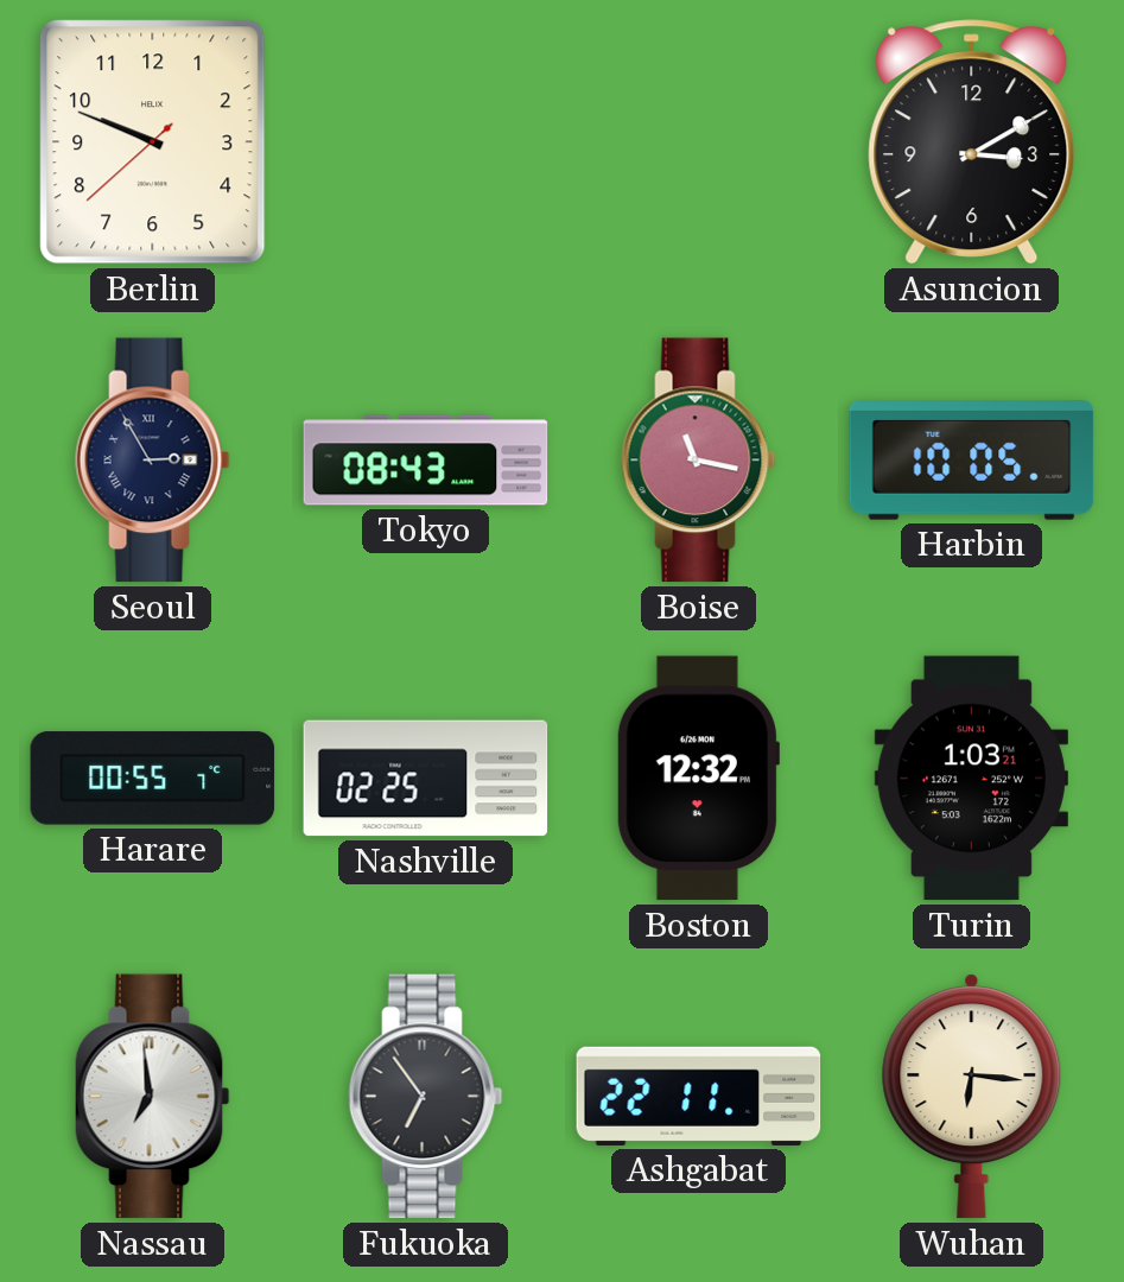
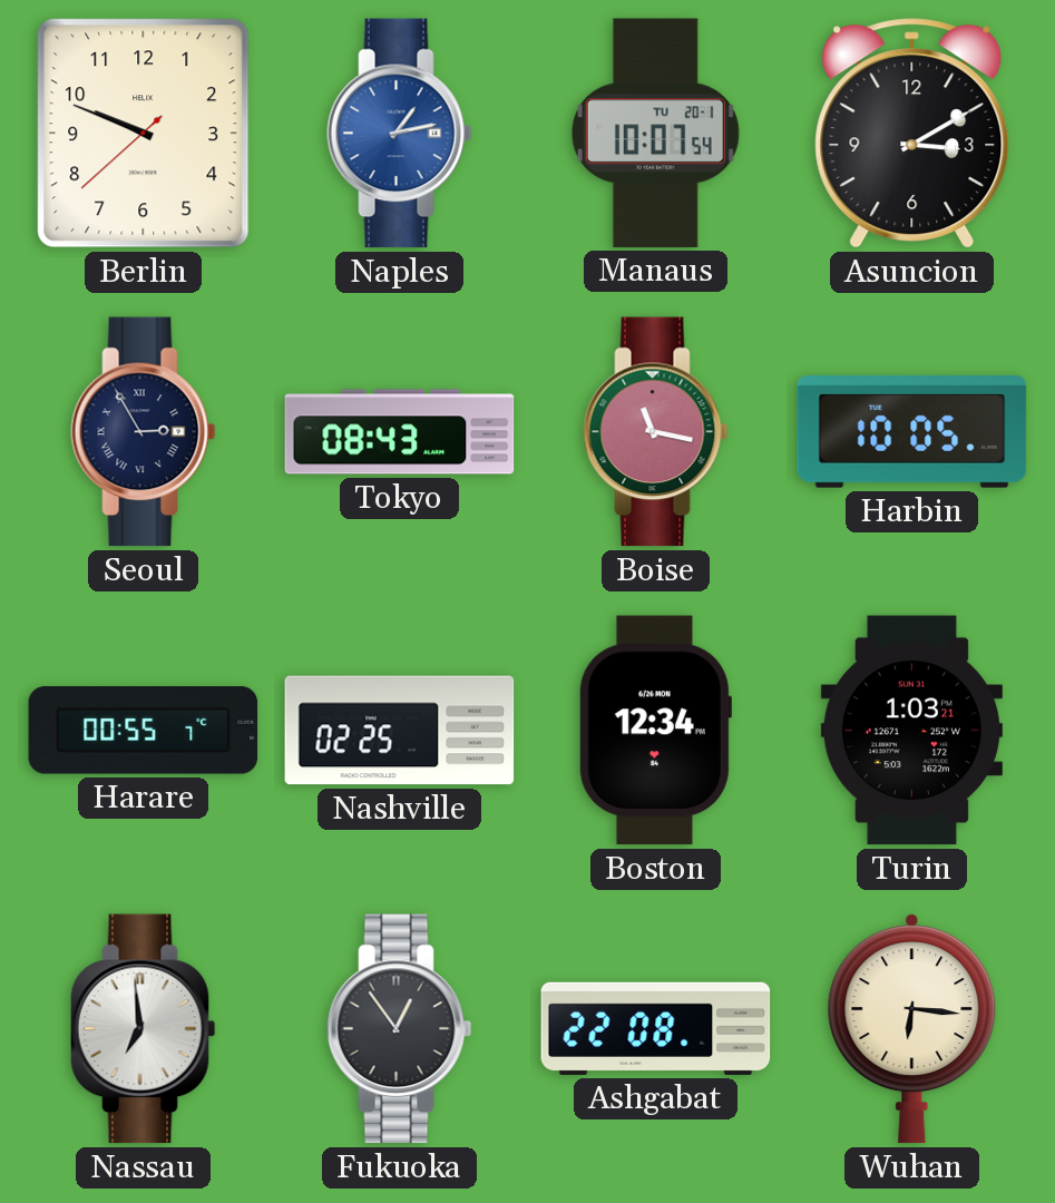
Naples: none -> 1:13
Manaus: none -> 10:07
Boston: 12:32 -> 12:34
Fukuoka: 6:54 -> 12:54
Ashgabat: 22:11 -> 22:08
